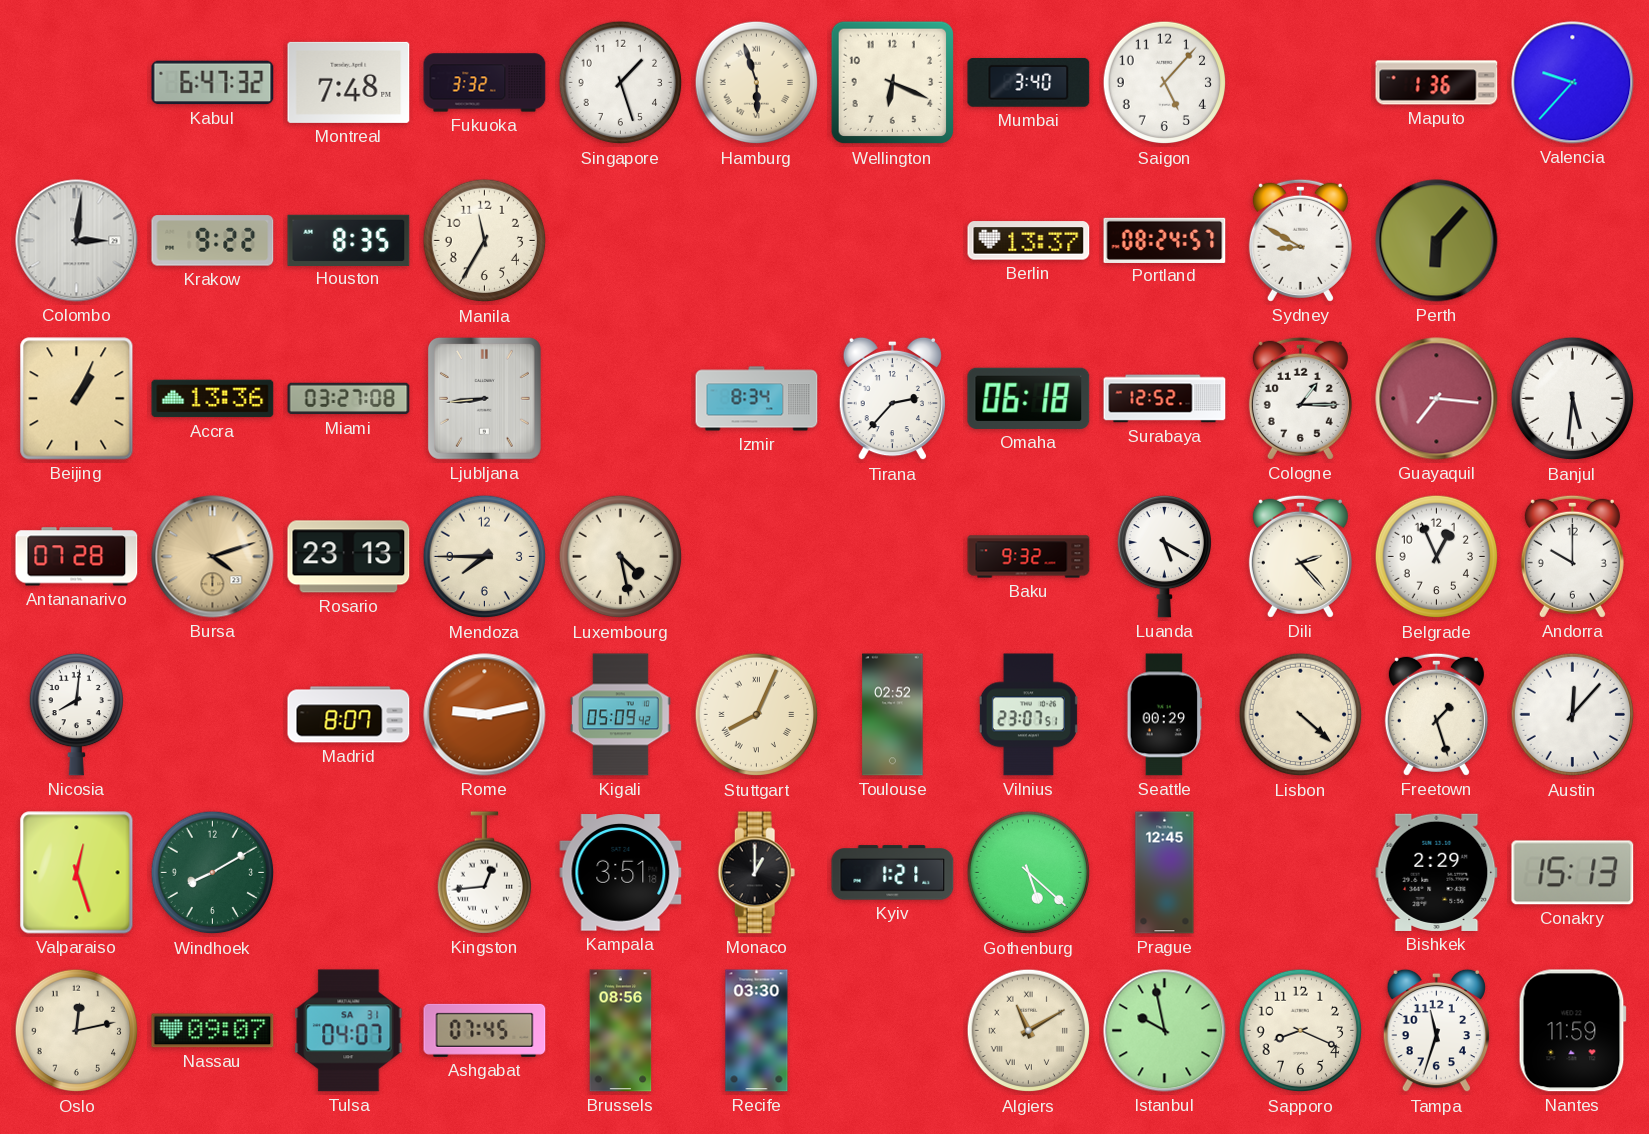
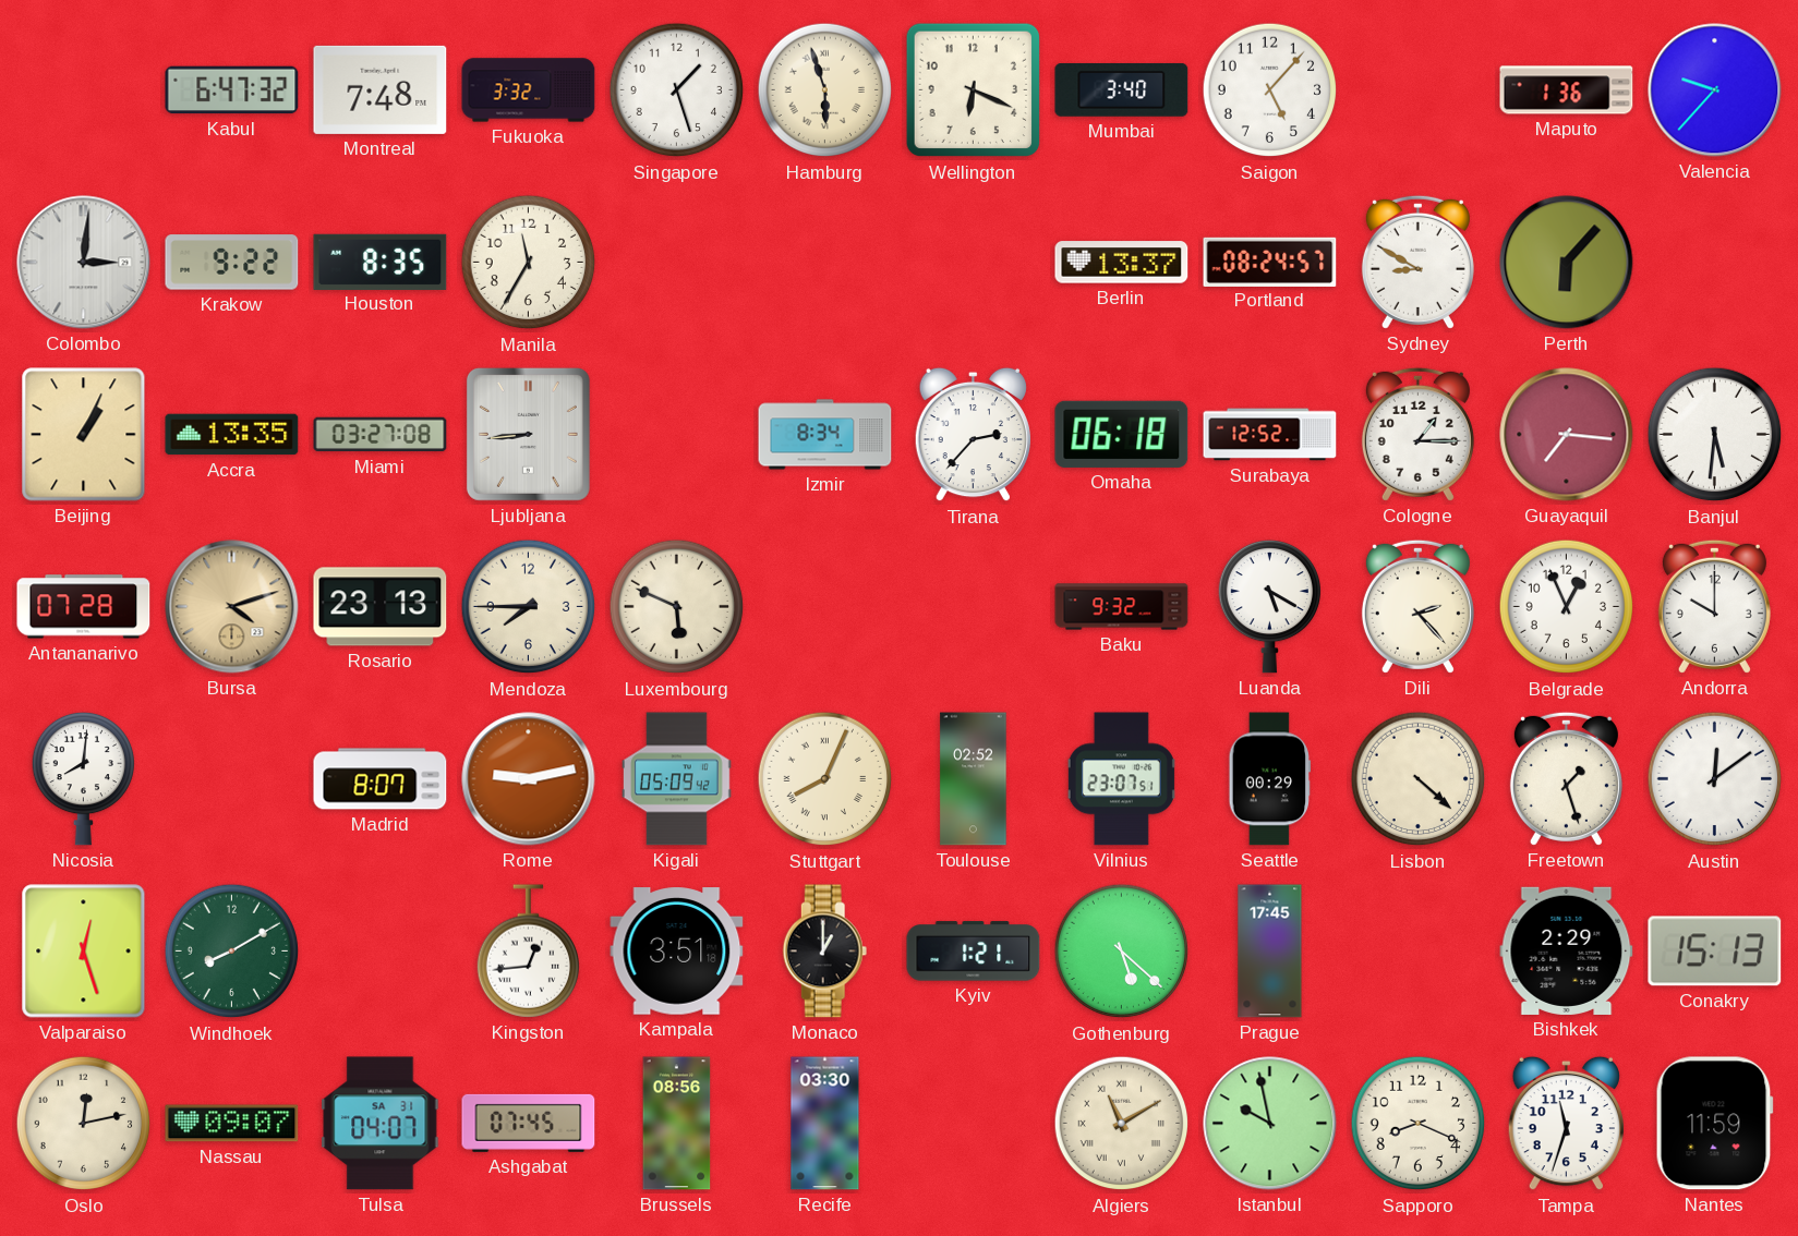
Accra: 13:36 -> 13:35
Luxembourg: 4:28 -> 5:49
Austin: 12:07 -> 12:09
Prague: 12:45 -> 17:45
